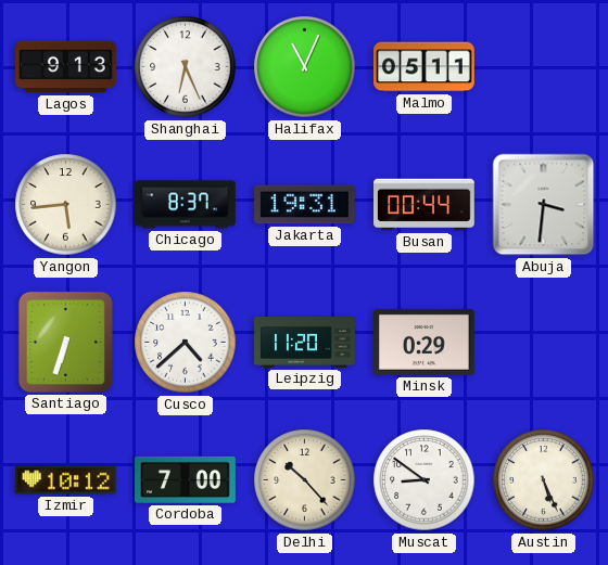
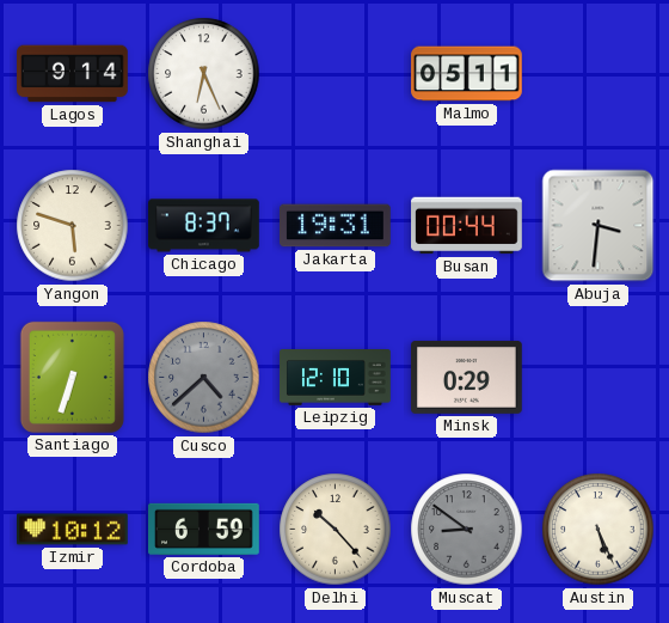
Lagos: 9:13 -> 9:14
Halifax: 11:04 -> none
Yangon: 5:44 -> 5:48
Cusco dial: white -> grey
Leipzig: 11:20 -> 12:10
Cordoba: 7:00 -> 6:59
Muscat dial: white -> grey
